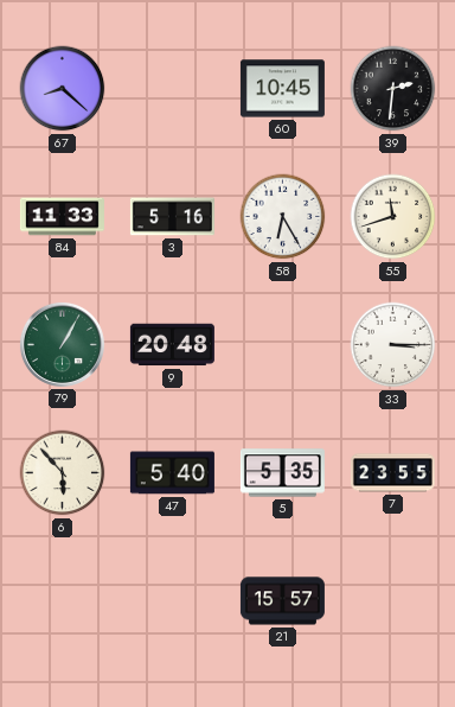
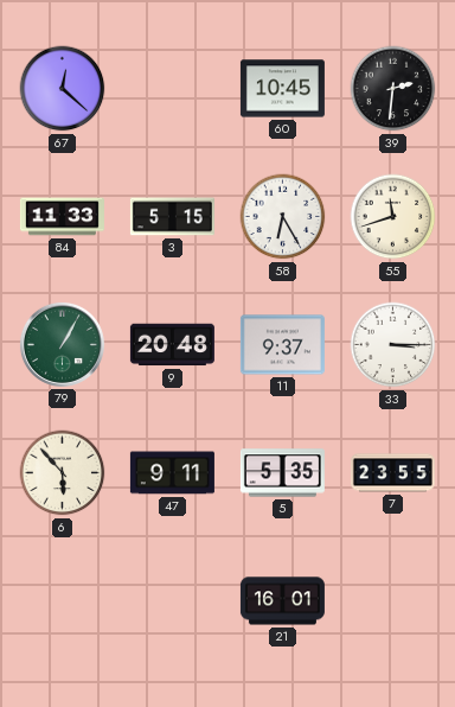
67: 8:22 -> 12:22
3: 5:16 -> 5:15
11: none -> 9:37
47: 5:40 -> 9:11
21: 15:57 -> 16:01
